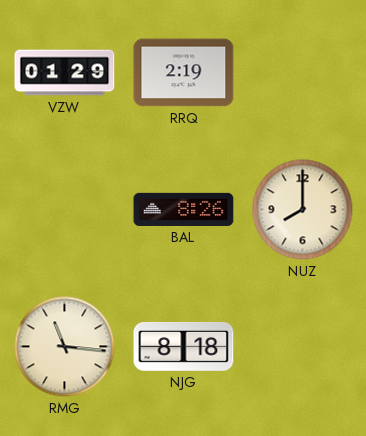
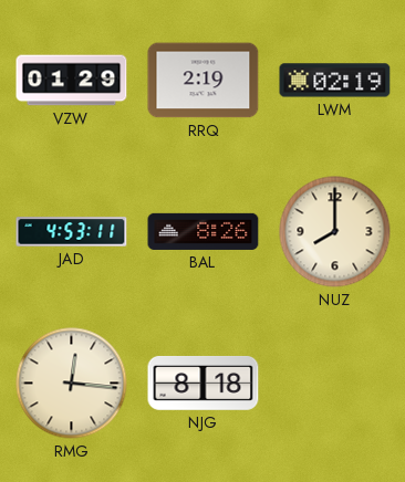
LWM: none -> 02:19
JAD: none -> 4:53
RMG: 11:16 -> 12:16
